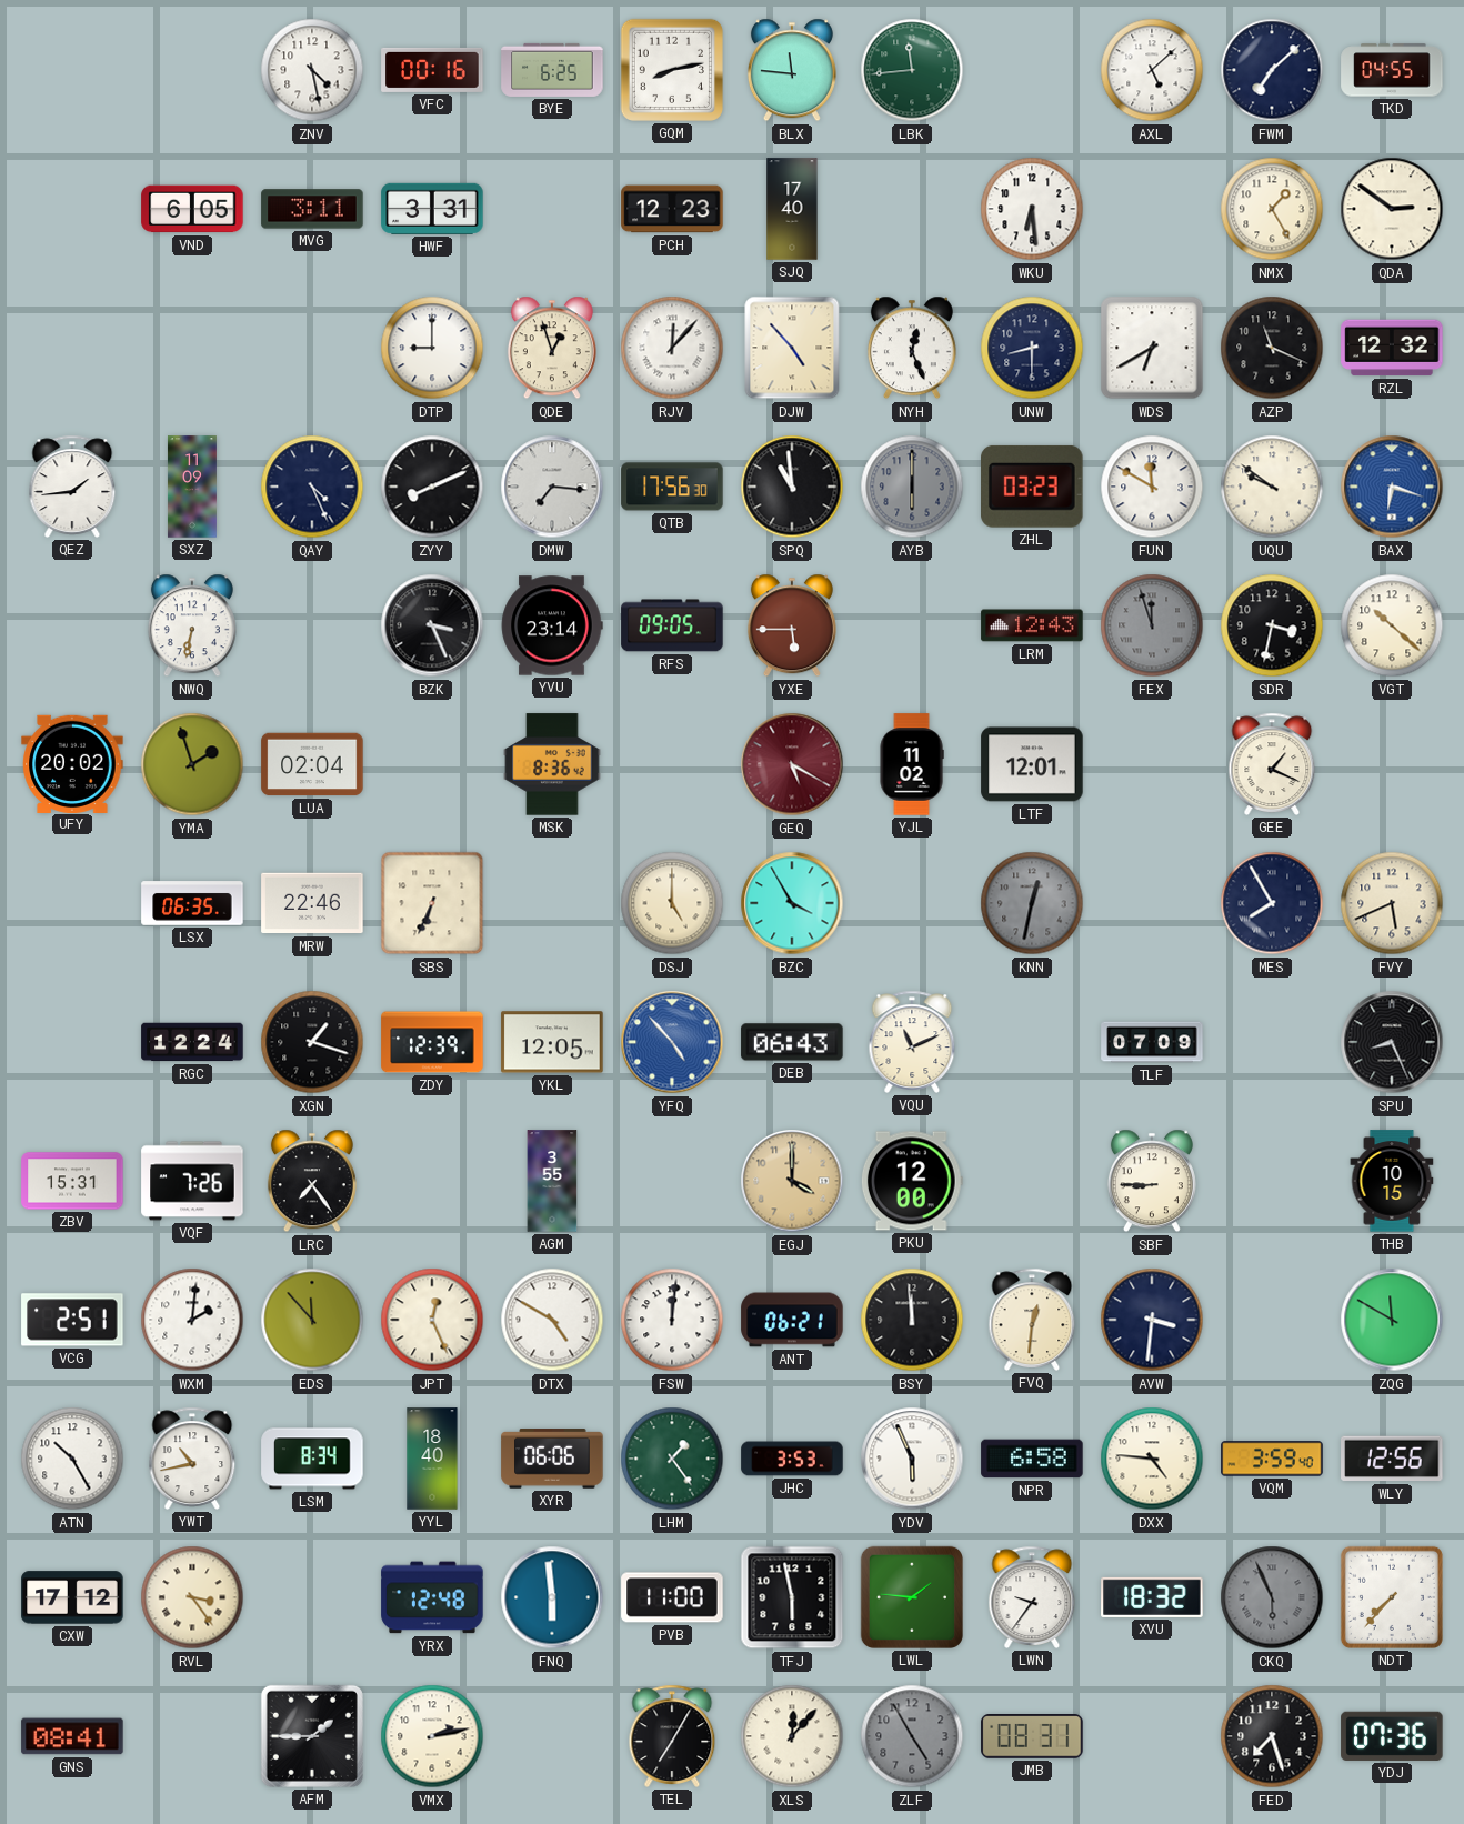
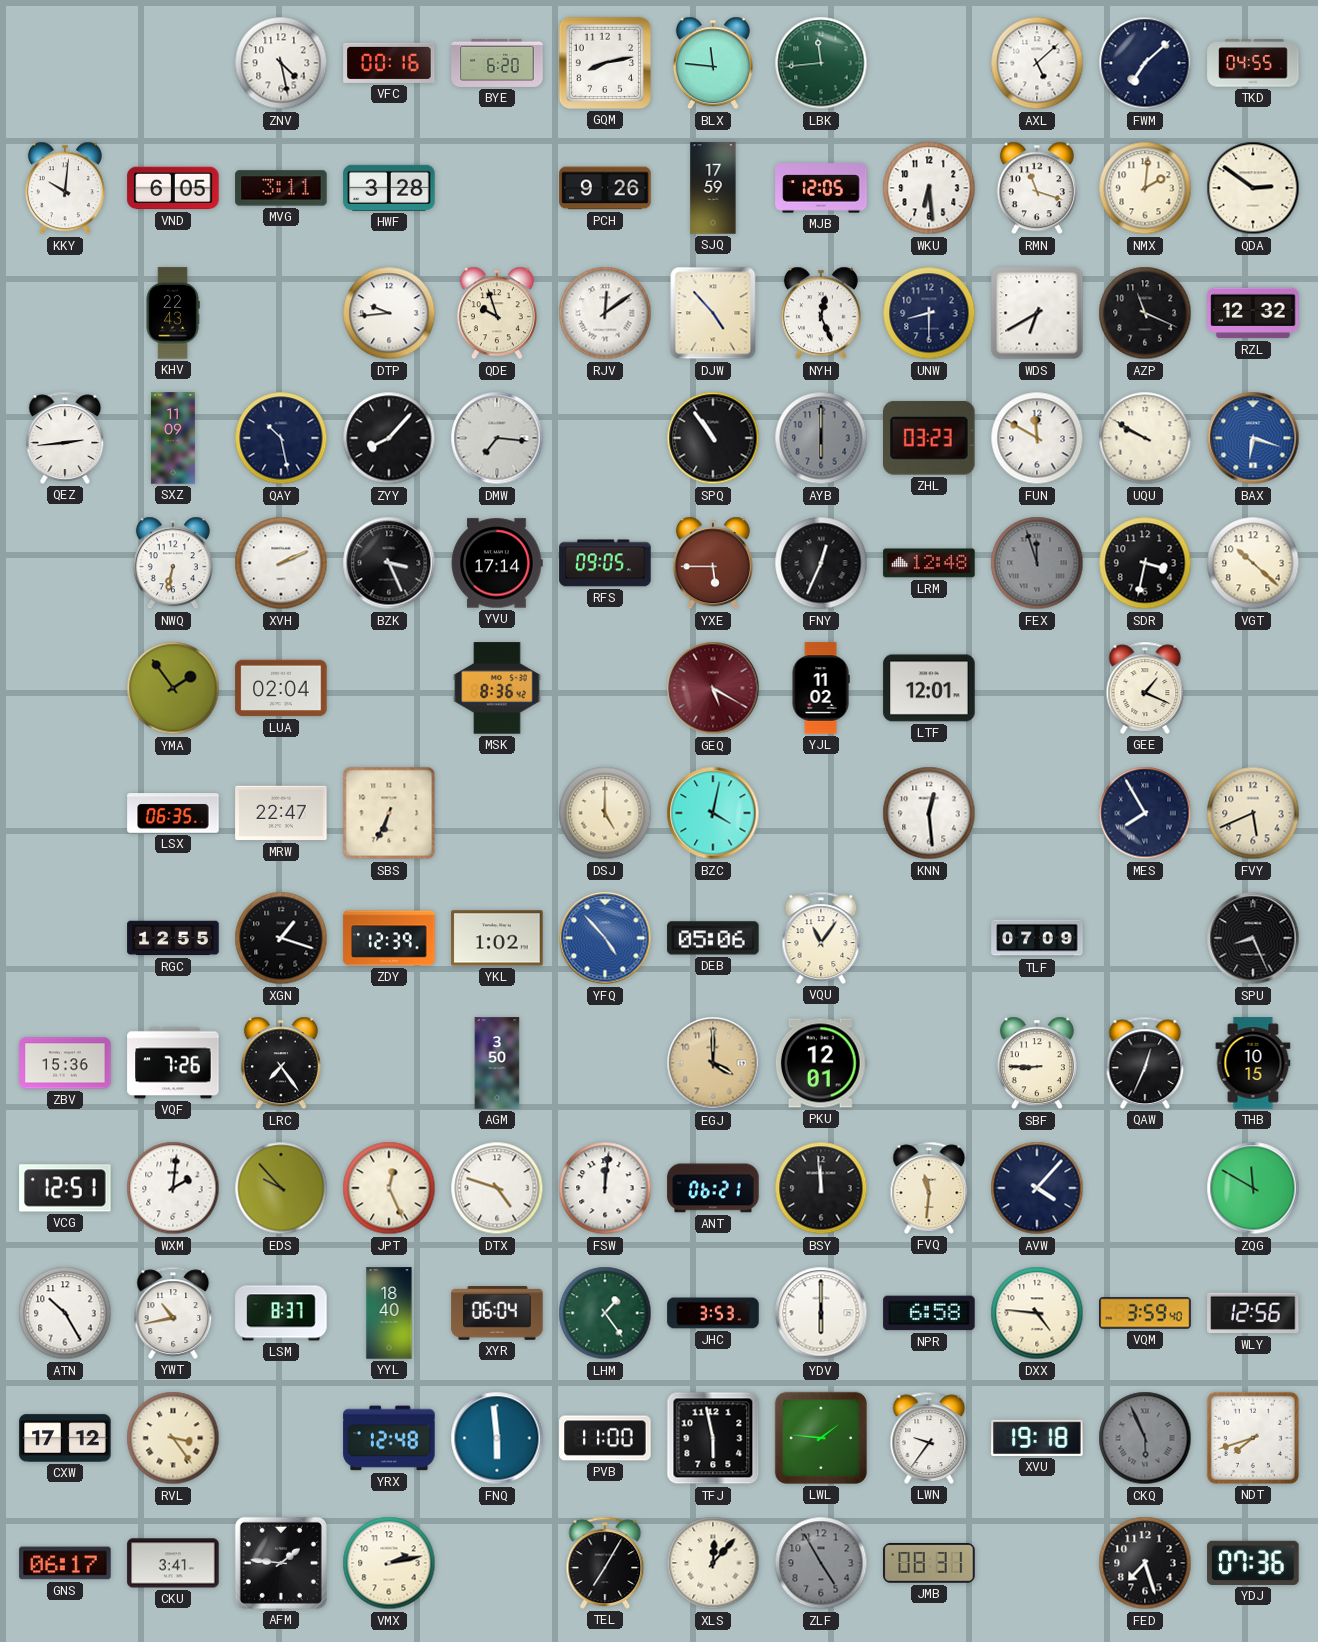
BYE: 6:25 -> 6:20
KKY: none -> 10:01
HWF: 3:31 -> 3:28
PCH: 12:23 -> 9:26
SJQ: 17:40 -> 17:59
MJB: none -> 12:05
RMN: none -> 11:18
NMX: 1:25 -> 2:01
KHV: none -> 22:43
DTP: 9:00 -> 9:44
QDE: 12:57 -> 9:57
RJV: 12:07 -> 12:09
QEZ: 1:44 -> 2:44
QAY: 4:26 -> 10:28
ZYY: 8:11 -> 8:07
QTB: 17:56 -> none
SPQ: 10:59 -> 10:54
UQU: 9:51 -> 9:50
XVH: none -> 2:11
YVU: 23:14 -> 17:14
FNY: none -> 12:34
LRM: 12:43 -> 12:48
UFY: 20:02 -> none
YMA: 1:57 -> 1:54
MRW: 22:46 -> 22:47
BZC: 3:55 -> 4:02
KNN: 12:32 -> 12:29
KNN dial: grey -> white
RGC: 12:24 -> 12:55
YKL: 12:05 -> 1:02
DEB: 06:43 -> 05:06
VQU: 11:11 -> 11:06
ZBV: 15:31 -> 15:36
AGM: 3:55 -> 3:50
PKU: 12:00 -> 12:01
QAW: none -> 12:34
VCG: 2:51 -> 12:51
EDS: 11:53 -> 9:53
DTX: 4:50 -> 4:48
FVQ: 12:31 -> 11:31
AVW: 3:31 -> 4:07
LSM: 8:34 -> 8:37
XYR: 06:06 -> 06:04
YDV: 5:56 -> 6:00
XVU: 18:32 -> 19:18
NDT: 7:37 -> 7:42
GNS: 08:41 -> 06:17
CKU: none -> 3:41
AFM: 1:45 -> 1:46
